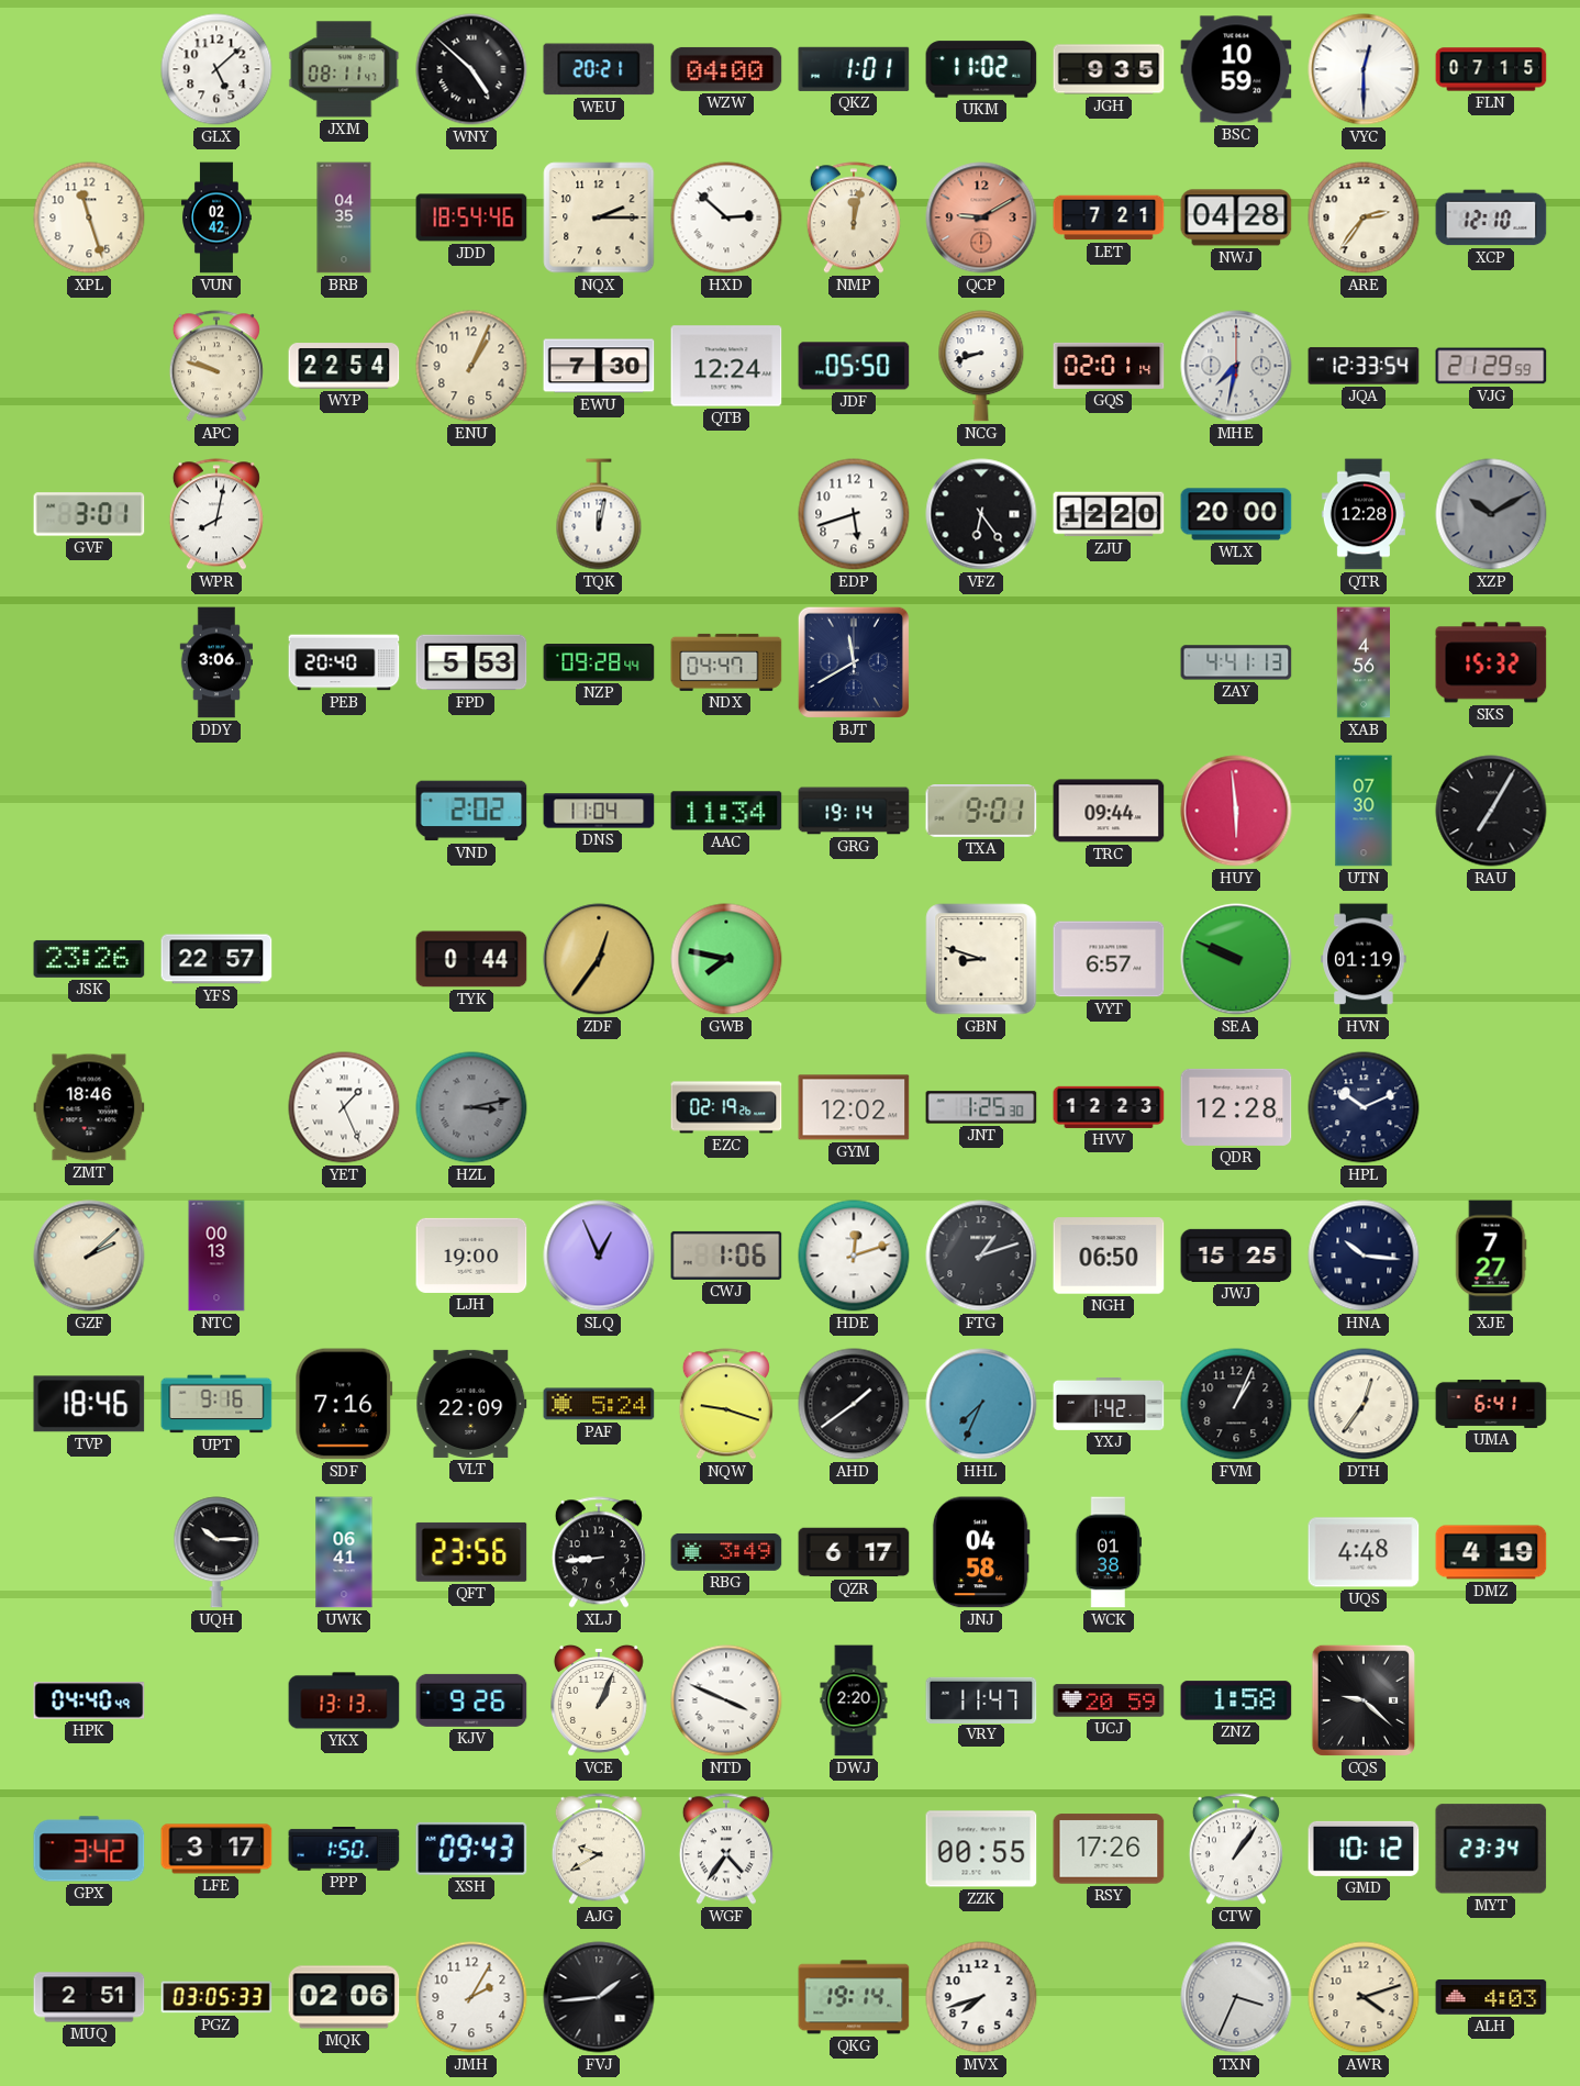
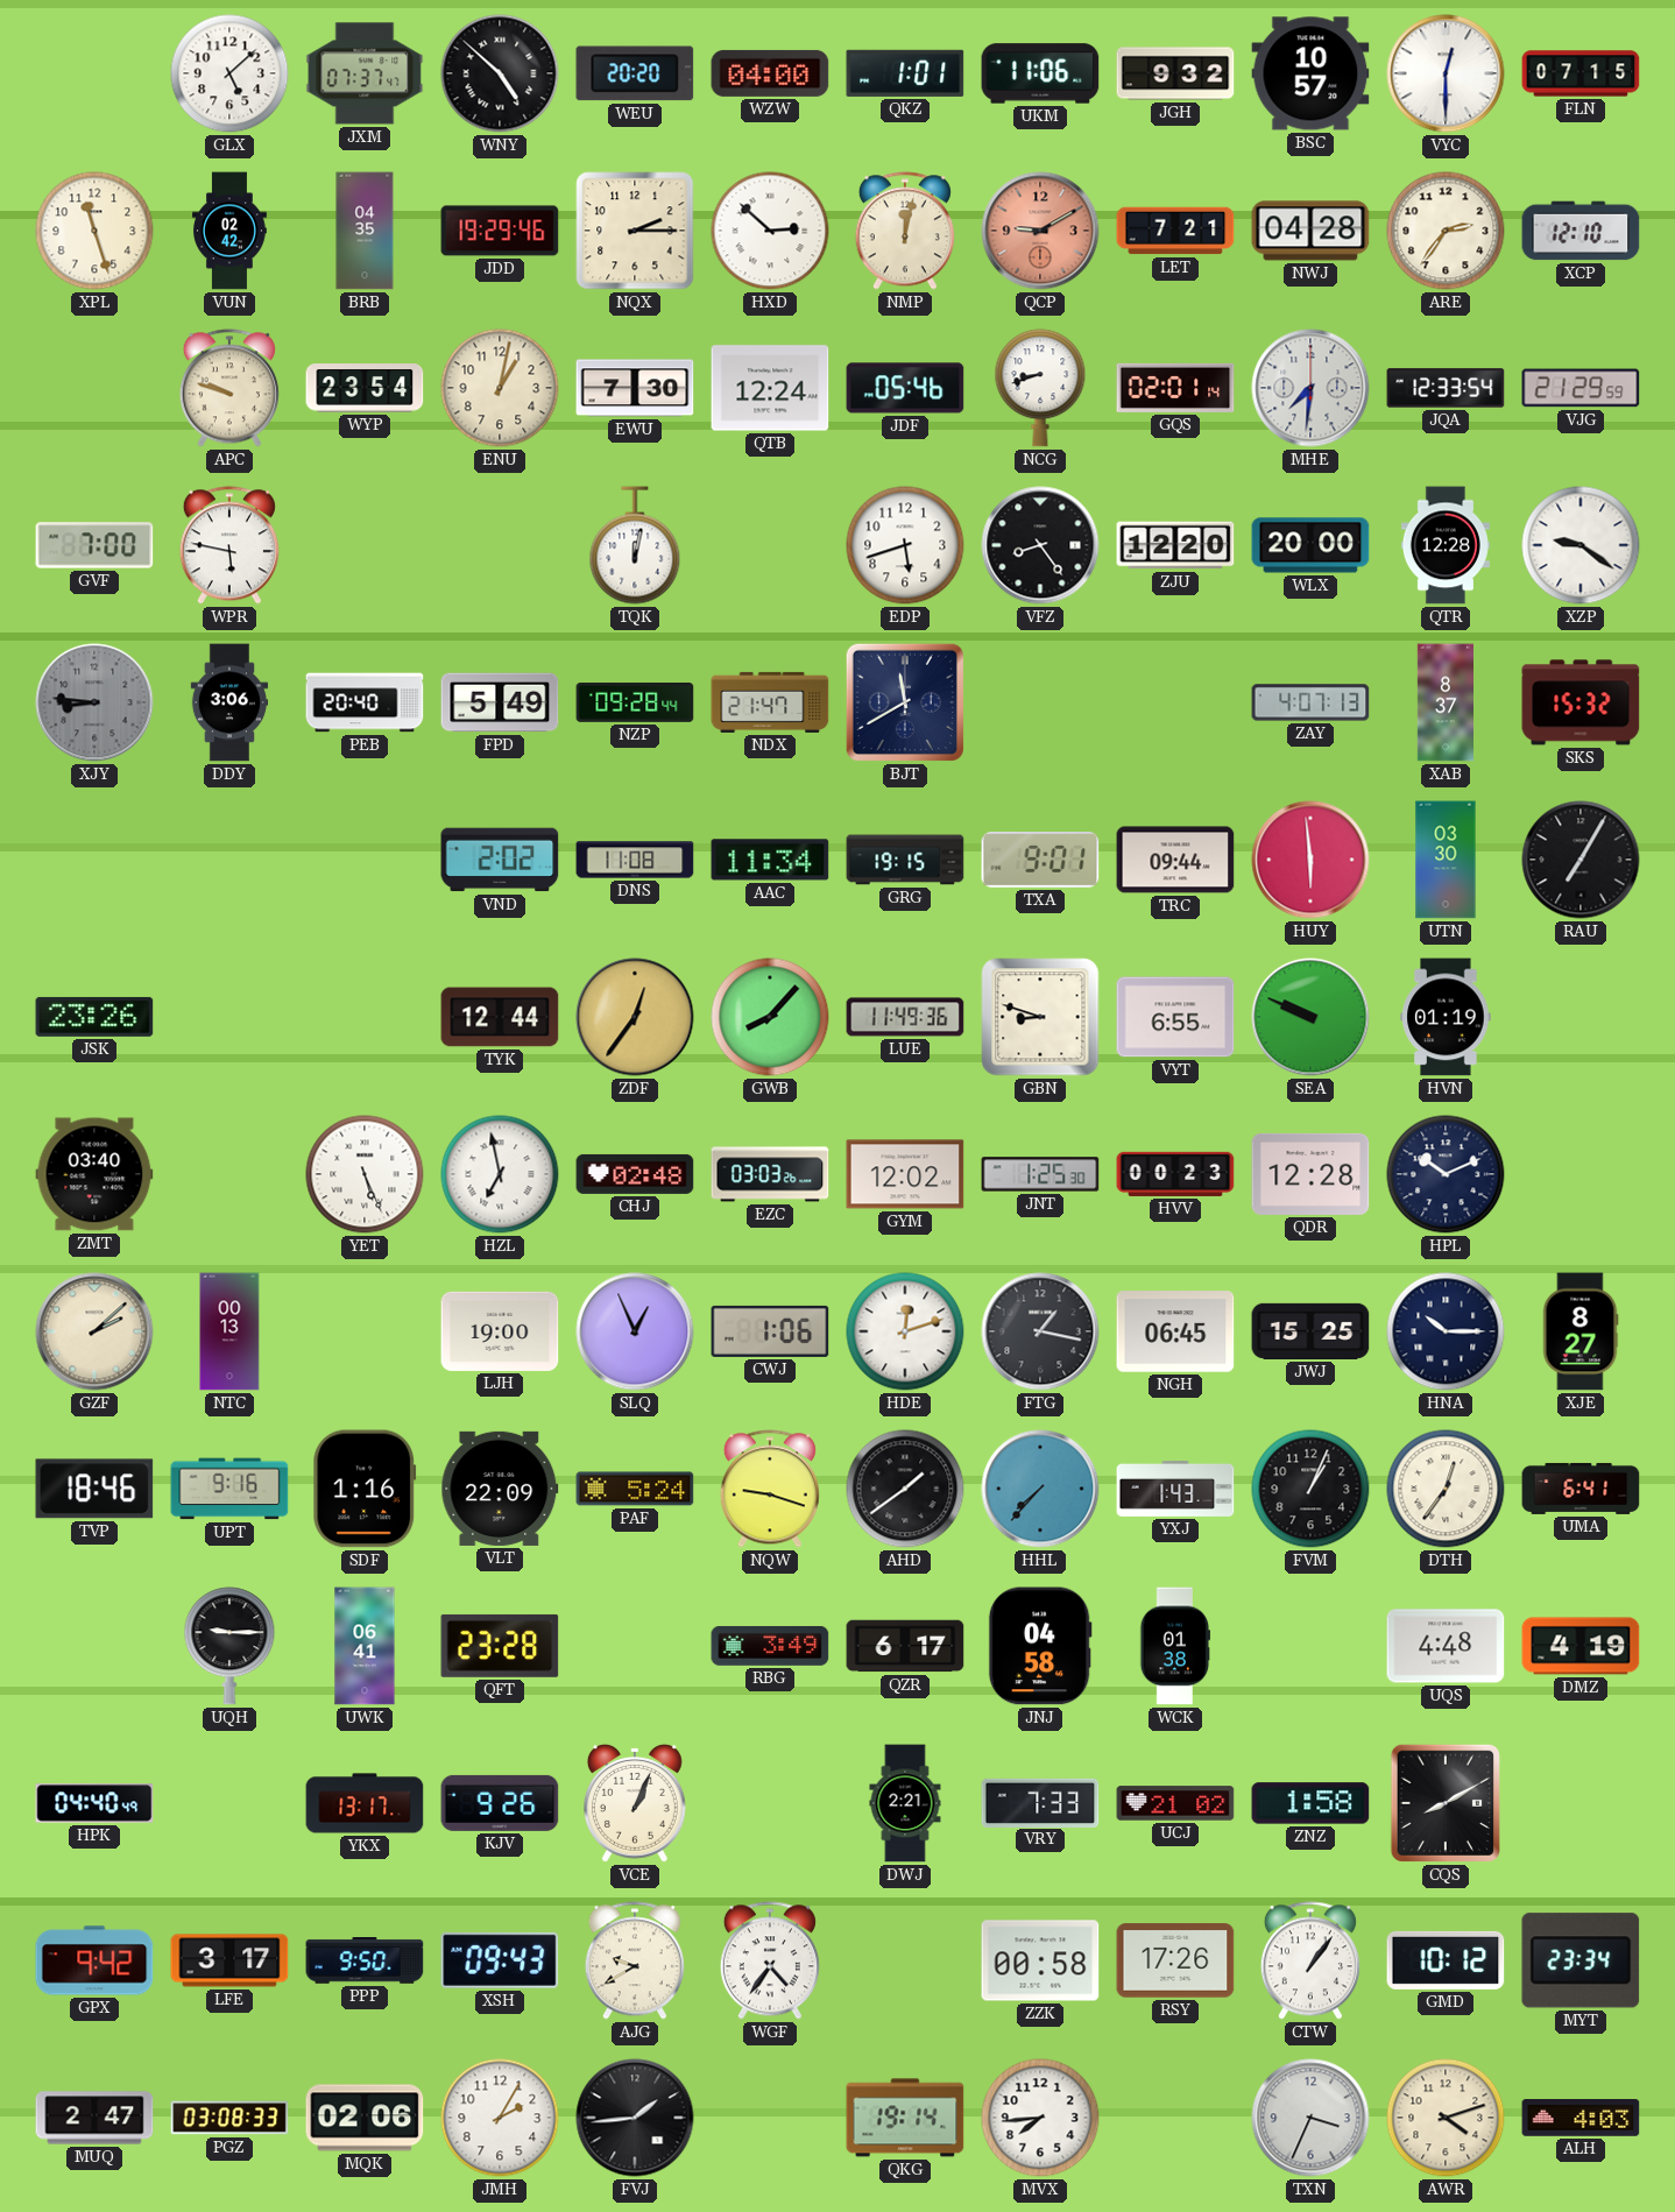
JXM: 08:11 -> 07:37
WEU: 20:21 -> 20:20
UKM: 11:02 -> 11:06
JGH: 9:35 -> 9:32
BSC: 10:59 -> 10:57
JDD: 18:54 -> 19:29
WYP: 22:54 -> 23:54
ENU: 1:04 -> 1:02
JDF: 05:50 -> 05:46
MHE: 7:32 -> 7:31
GVF: 3:01 -> 7:00
WPR: 8:02 -> 5:47
VFZ: 6:24 -> 8:24
XZP: 10:10 -> 9:21
XZP dial: grey -> white
XJY: none -> 8:46
FPD: 5:53 -> 5:49
NDX: 04:47 -> 21:47
ZAY: 4:41 -> 4:07
XAB: 4:56 -> 8:37
DNS: 11:04 -> 11:08
GRG: 19:14 -> 19:15
UTN: 07:30 -> 03:30
YFS: 22:57 -> none
TYK: 0:44 -> 12:44
GWB: 7:47 -> 8:07
LUE: none -> 11:49
VYT: 6:57 -> 6:55
ZMT: 18:46 -> 03:40
YET: 1:26 -> 5:26
HZL: 3:13 -> 6:58
HZL dial: grey -> white
CHJ: none -> 02:48
EZC: 02:19 -> 03:03
HVV: 12:23 -> 00:23
FTG: 1:12 -> 1:17
NGH: 06:50 -> 06:45
HNA: 10:16 -> 10:15
XJE: 7:27 -> 8:27
SDF: 7:16 -> 1:16
HHL: 7:34 -> 7:37
YXJ: 1:42 -> 1:43
UQH: 10:15 -> 9:15
QFT: 23:56 -> 23:28
XLJ: 8:44 -> none
YKX: 13:13 -> 13:17
NTD: 3:49 -> none
DWJ: 2:20 -> 2:21
VRY: 11:47 -> 7:33
UCJ: 20:59 -> 21:02
CQS: 9:22 -> 8:10
GPX: 3:42 -> 9:42
PPP: 1:50 -> 9:50
ZZK: 00:55 -> 00:58
MUQ: 2:51 -> 2:47
PGZ: 03:05 -> 03:08
MVX: 7:42 -> 7:44
